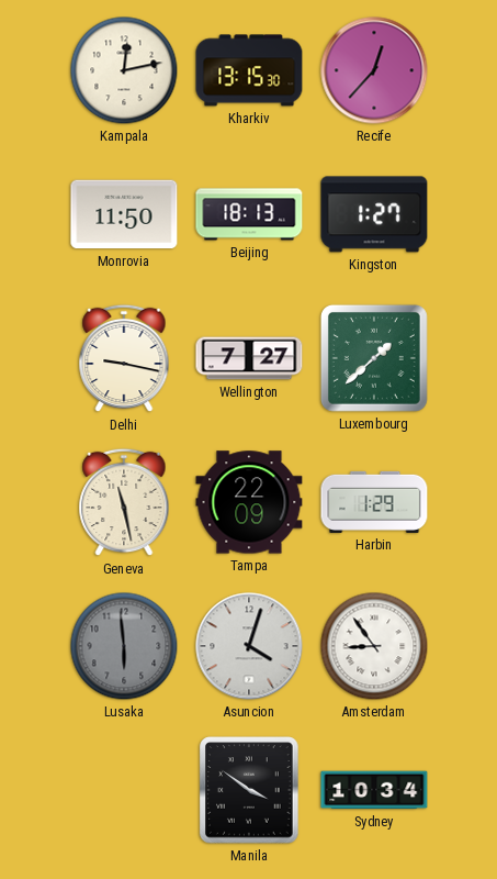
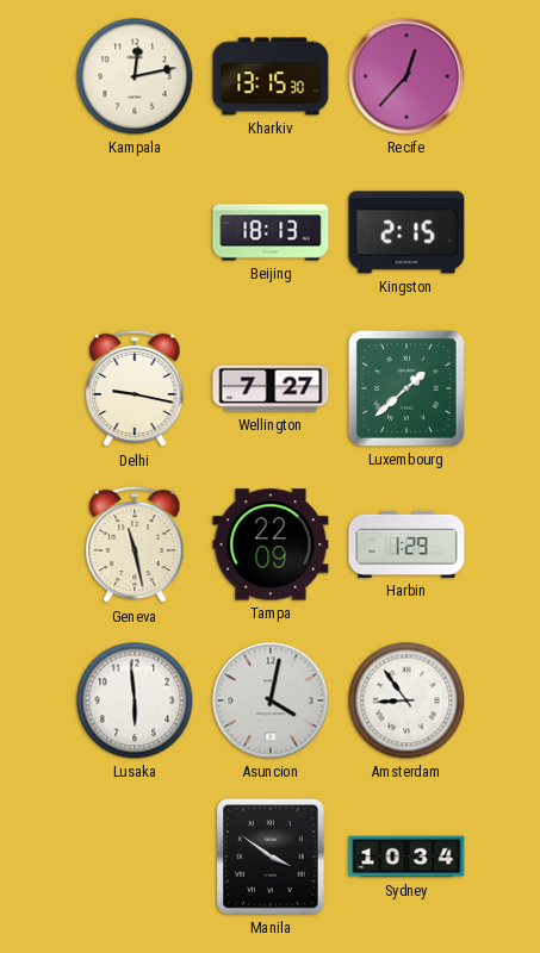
Monrovia: 11:50 -> none
Kingston: 1:27 -> 2:15
Lusaka dial: grey -> white
Asuncion: 4:03 -> 4:02
